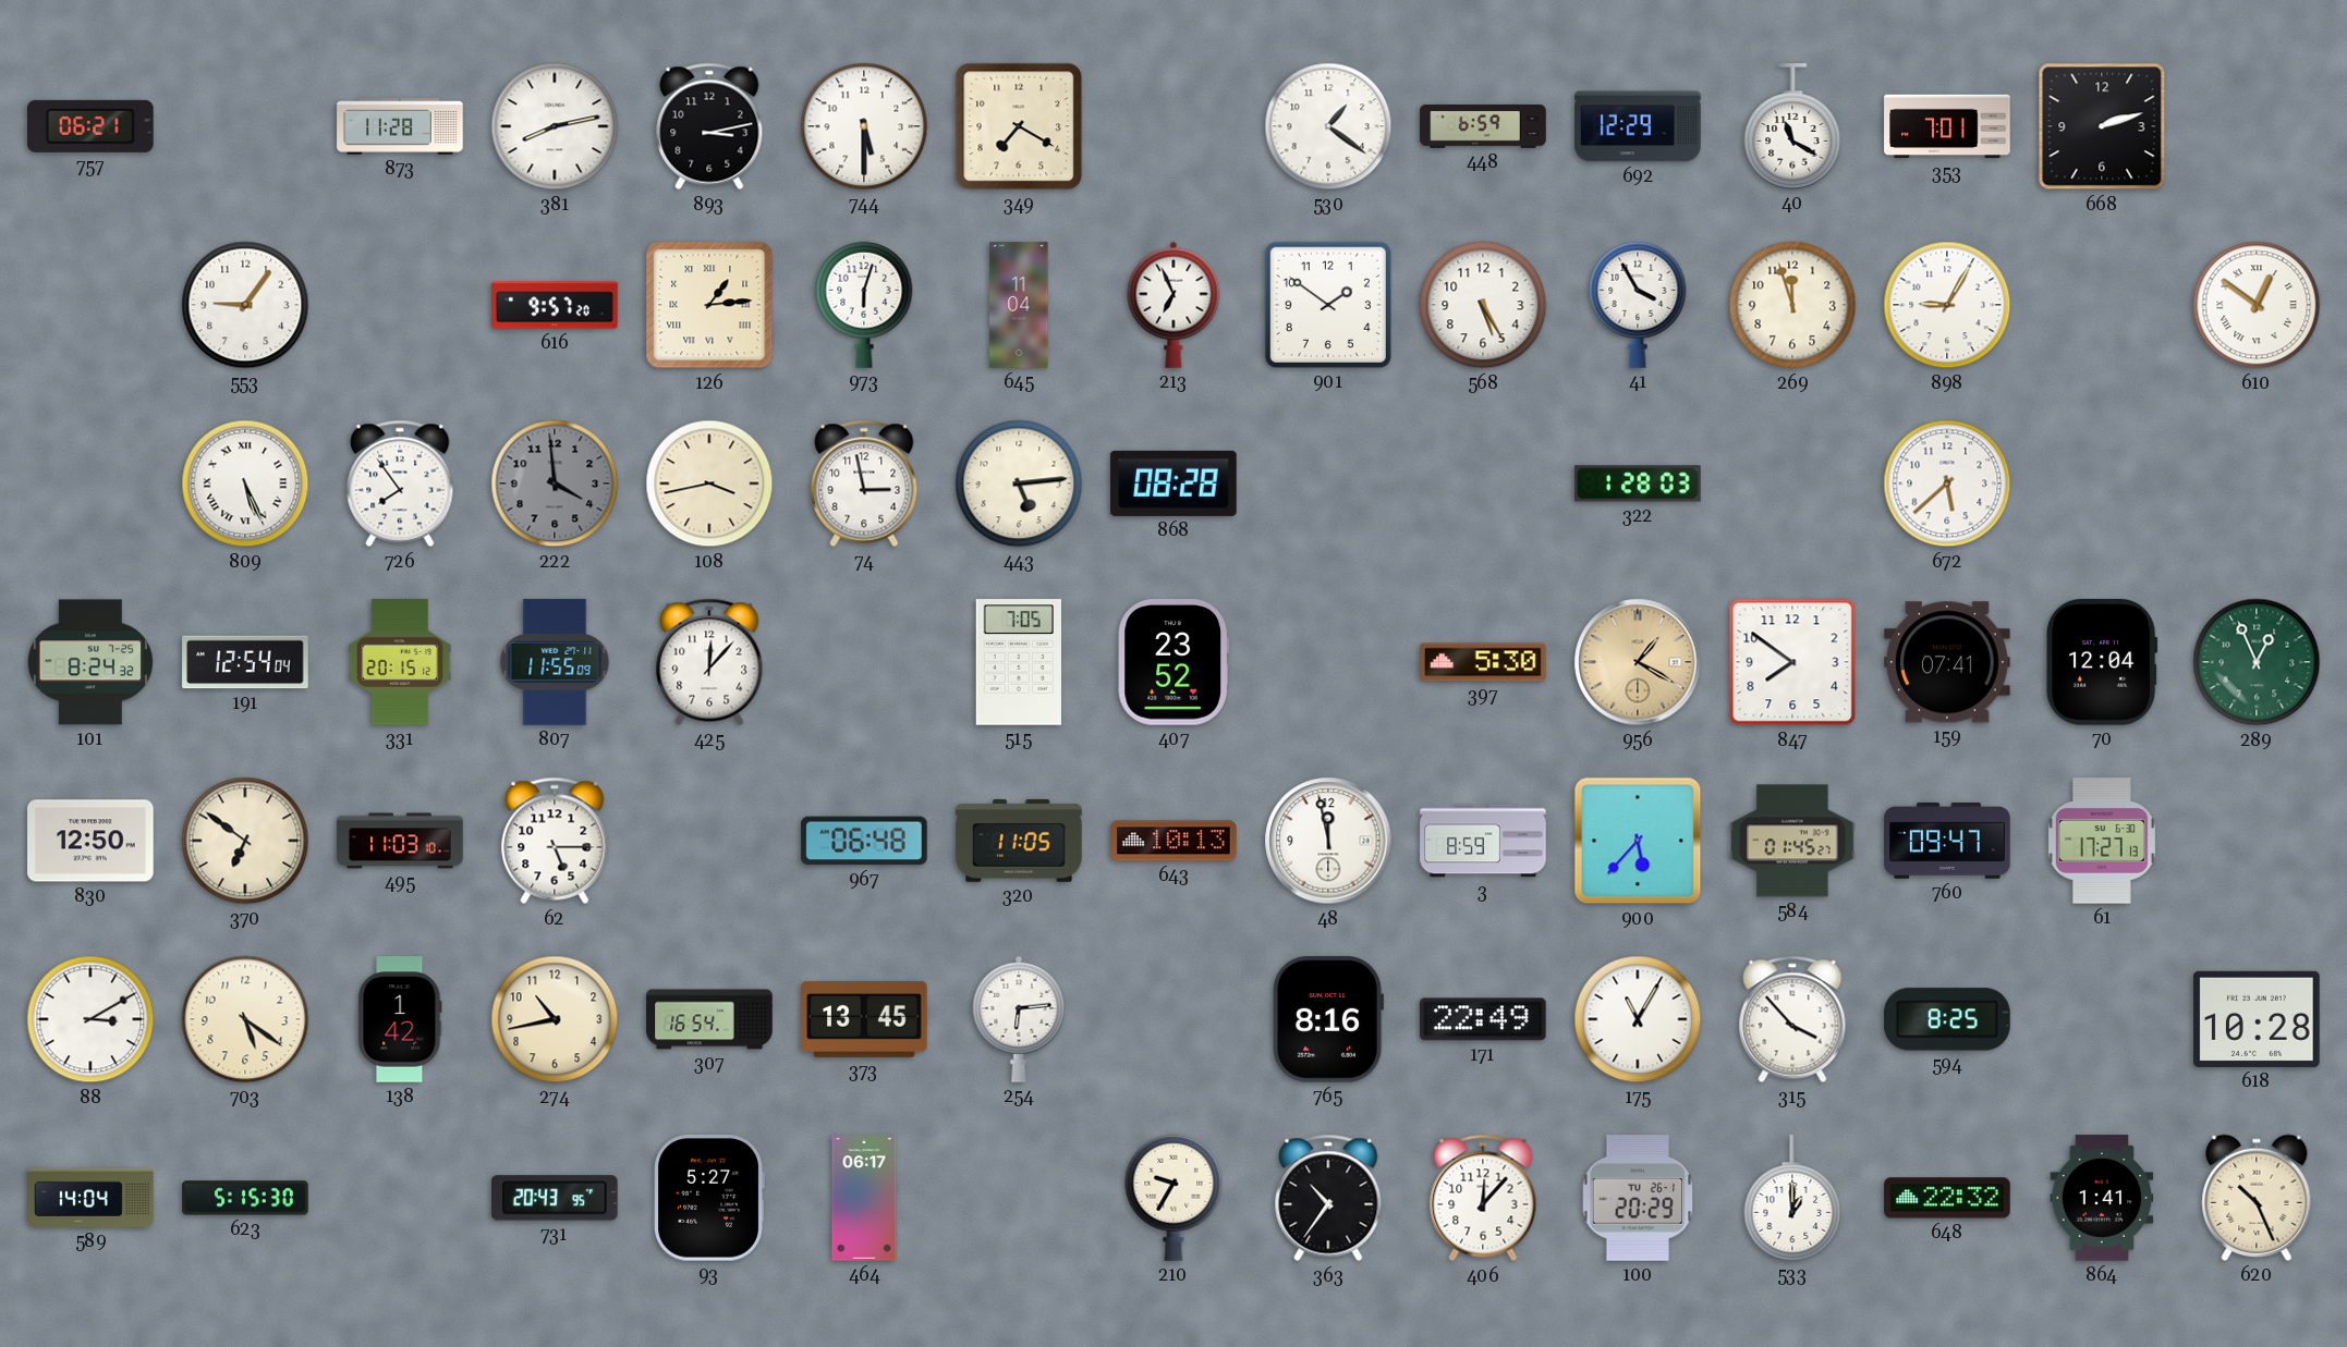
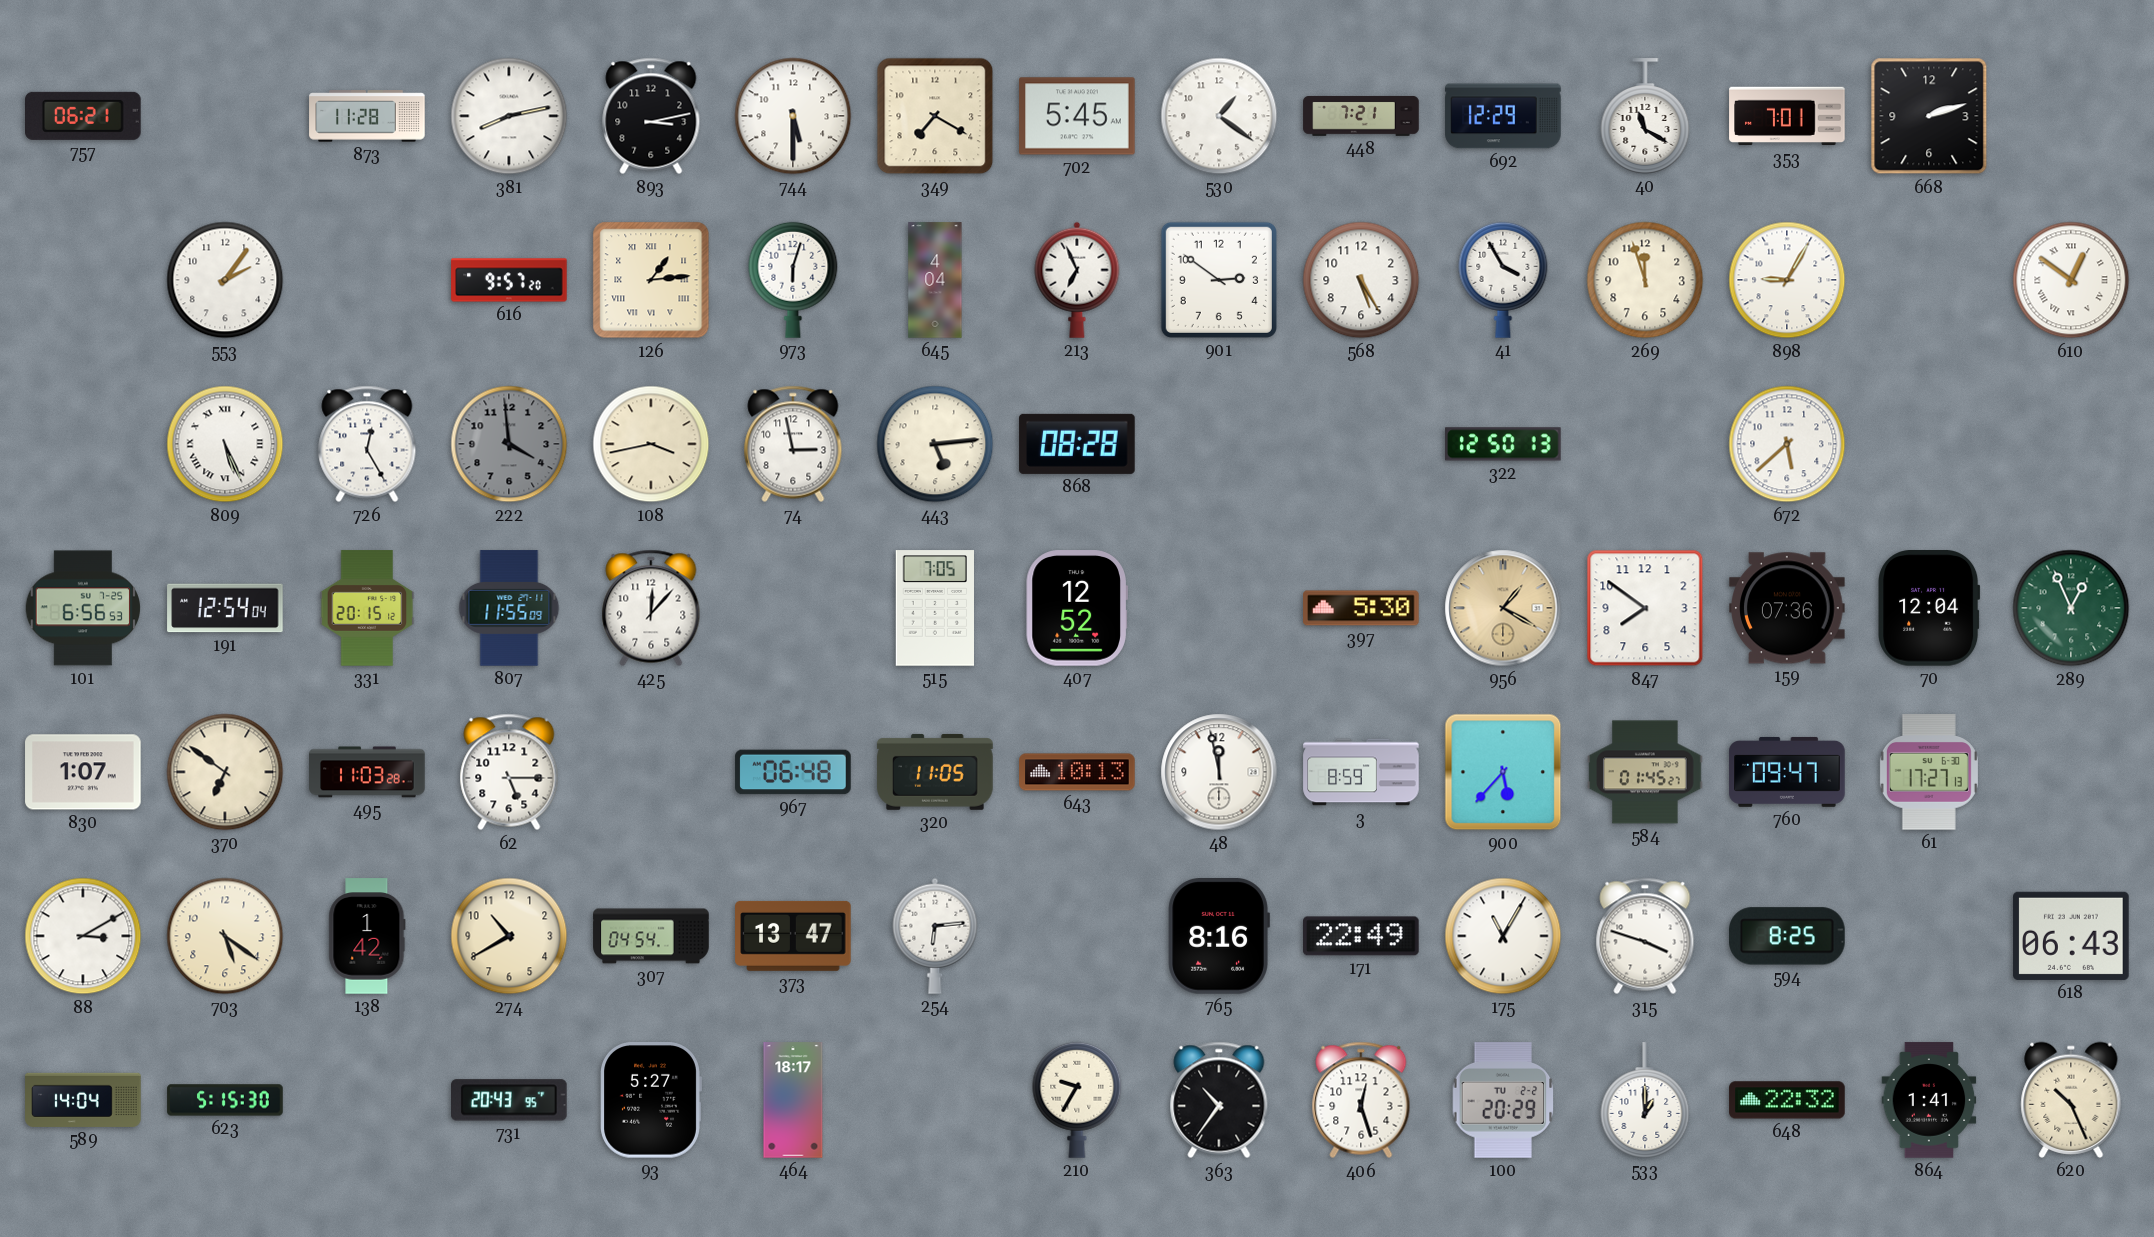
702: none -> 5:45
448: 6:59 -> 7:21
553: 9:06 -> 2:06
645: 11:04 -> 4:04
901: 1:51 -> 2:51
726: 7:54 -> 12:25
322: 1:28 -> 12:50
101: 8:24 -> 6:56
407: 23:52 -> 12:52
159: 07:41 -> 07:36
830: 12:50 -> 1:07
495: 11:03:10 -> 11:03:28
274: 10:43 -> 10:40
307: 16:54 -> 04:54
373: 13:45 -> 13:47
315: 3:53 -> 3:48
618: 10:28 -> 06:43
464: 06:17 -> 18:17
406: 12:07 -> 12:27
100 date: TU 26-1 -> TU 2-2
